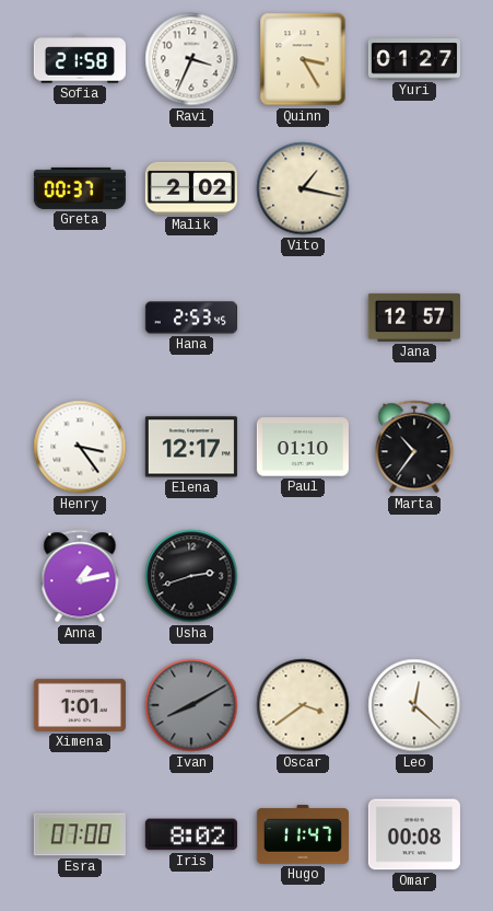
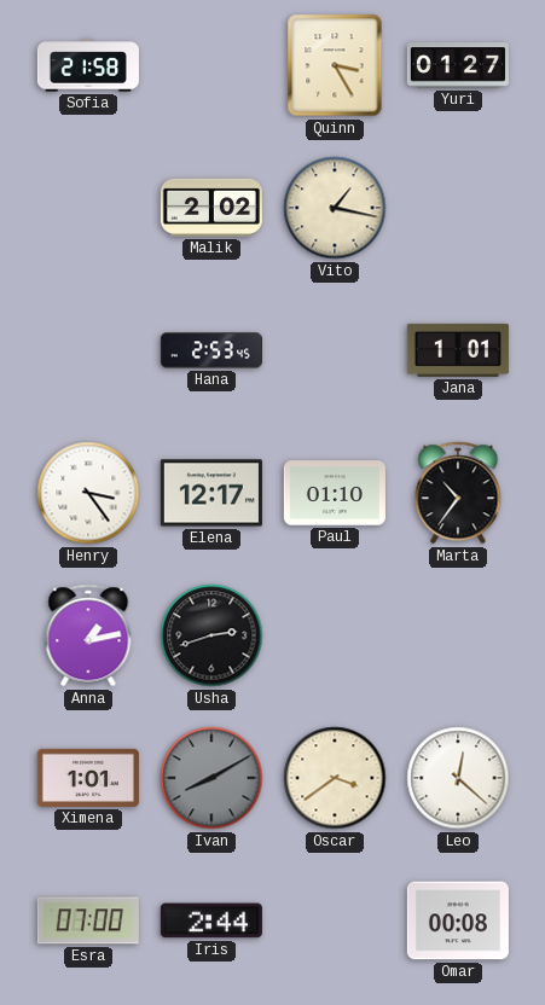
Ravi: 3:34 -> none
Greta: 00:37 -> none
Jana: 12:57 -> 1:01
Iris: 8:02 -> 2:44
Hugo: 11:47 -> none
